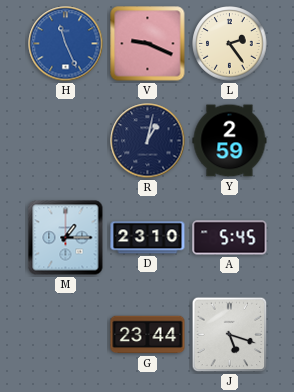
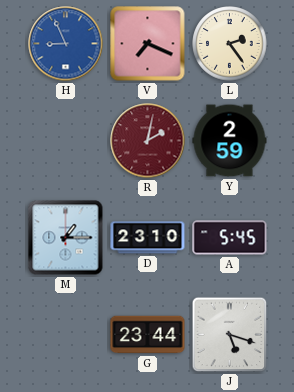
H: 11:26 -> 8:56
V: 9:19 -> 7:19
R: 1:02 -> 2:02
R dial: navy -> burgundy
